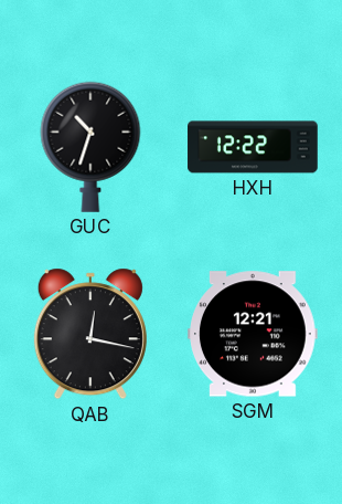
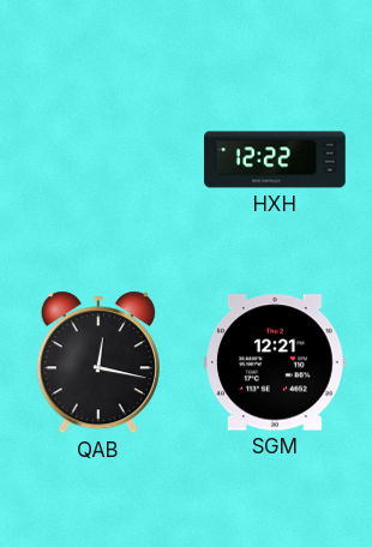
GUC: 10:33 -> none
